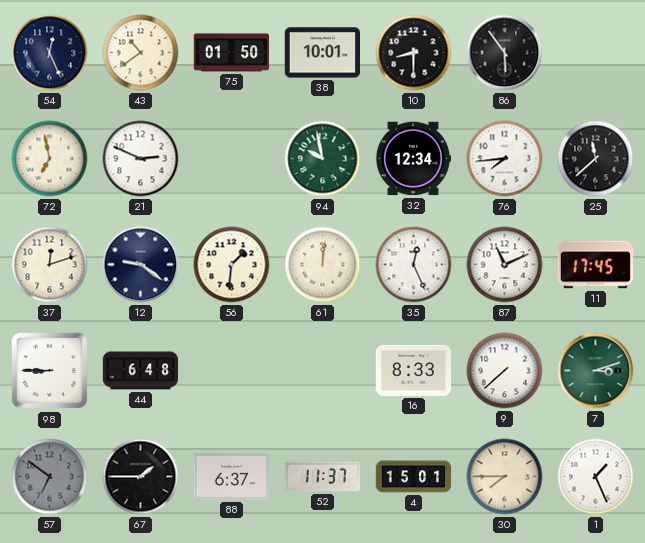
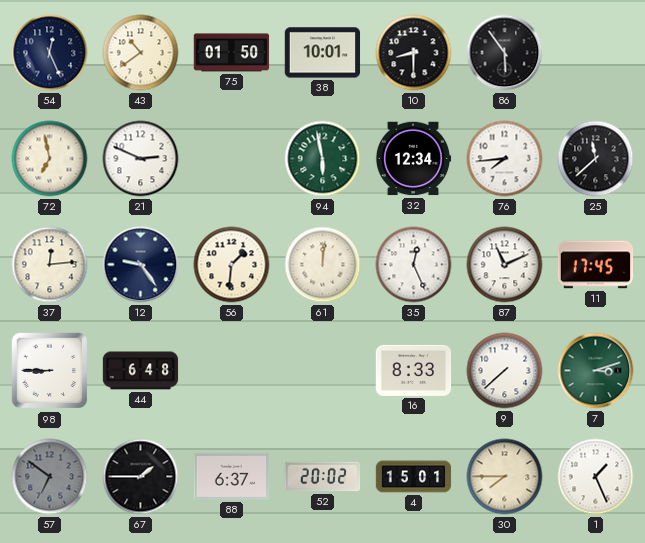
94: 9:58 -> 5:58
37: 12:12 -> 12:14
12: 9:21 -> 9:24
52: 11:37 -> 20:02
